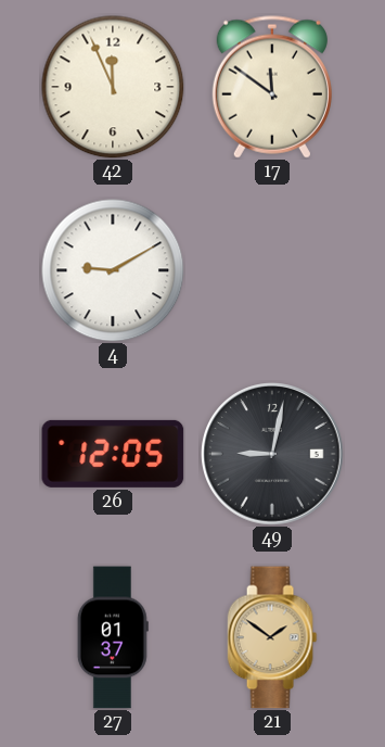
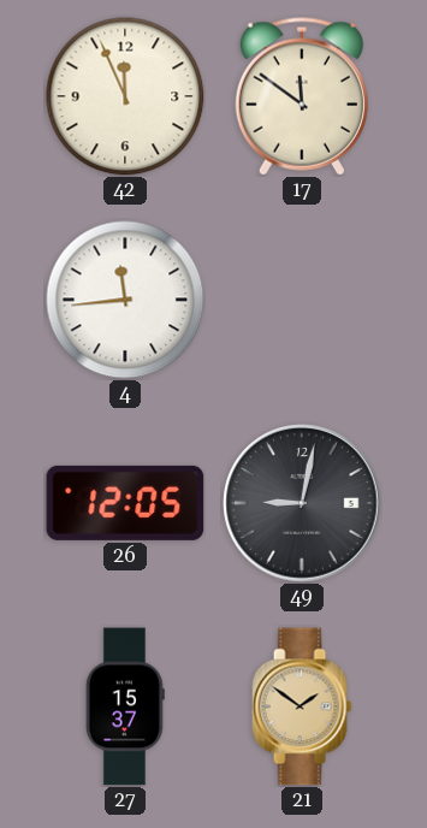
4: 9:10 -> 11:44
27: 01:37 -> 15:37
